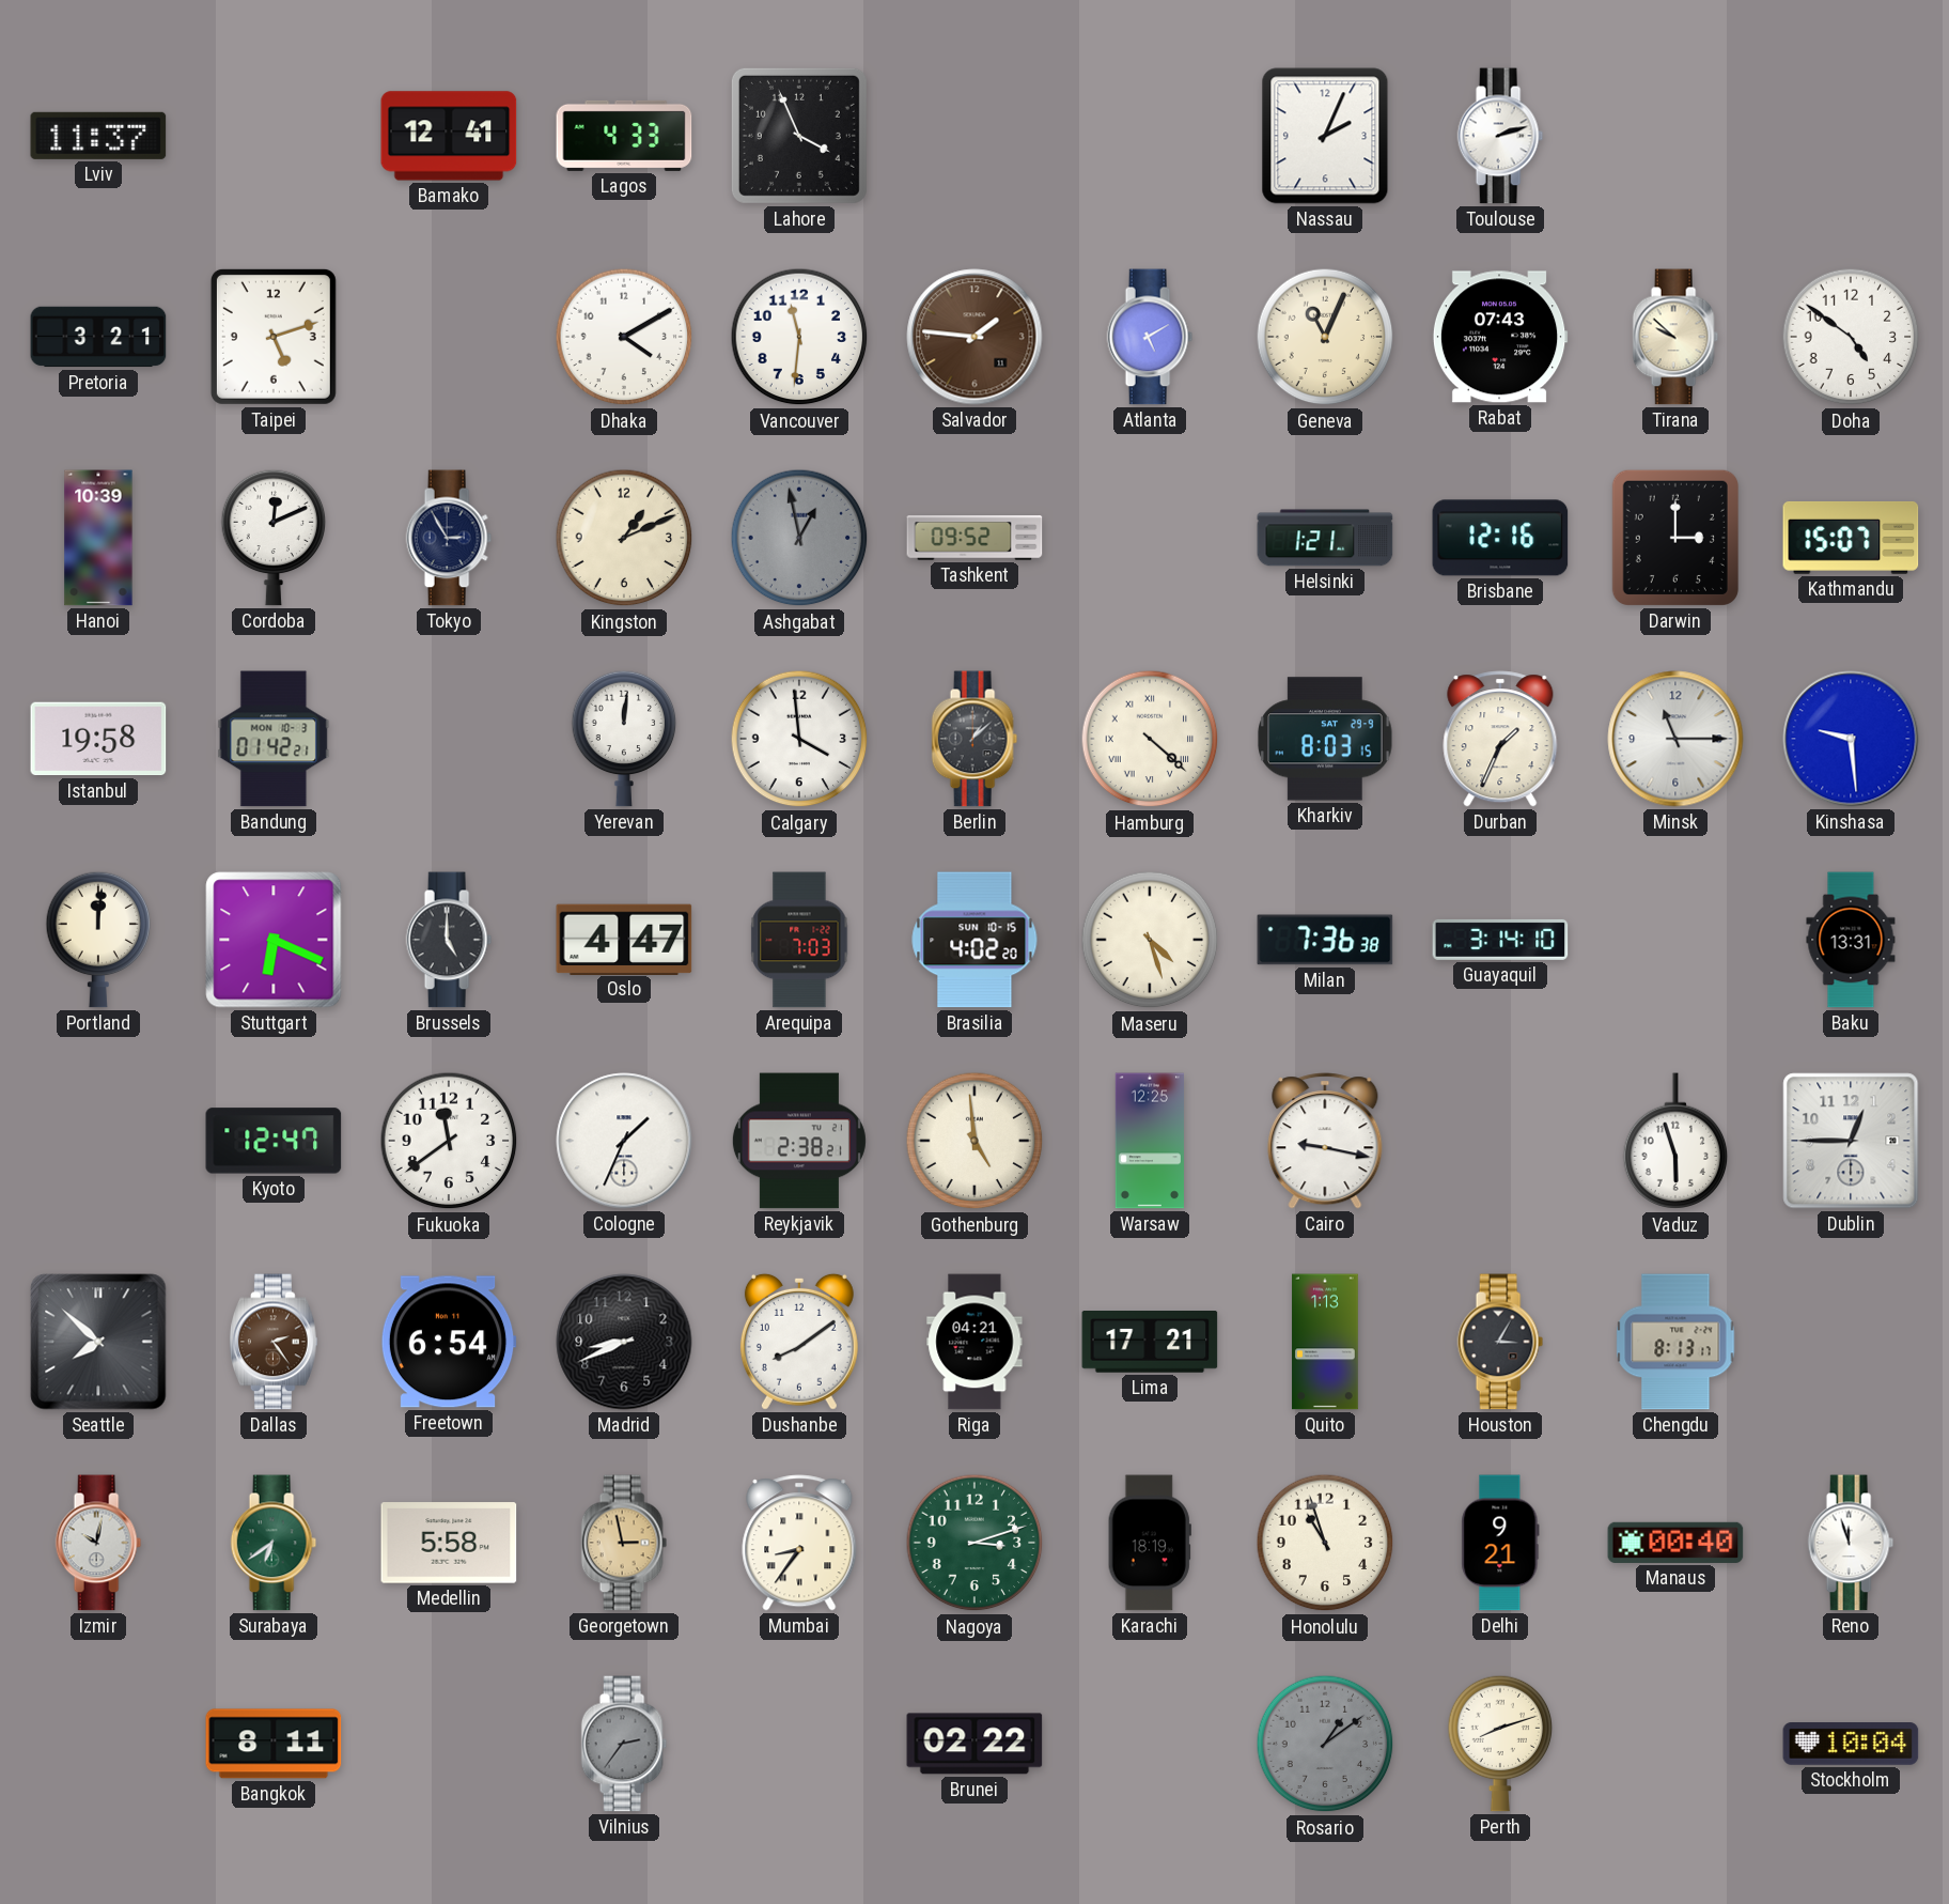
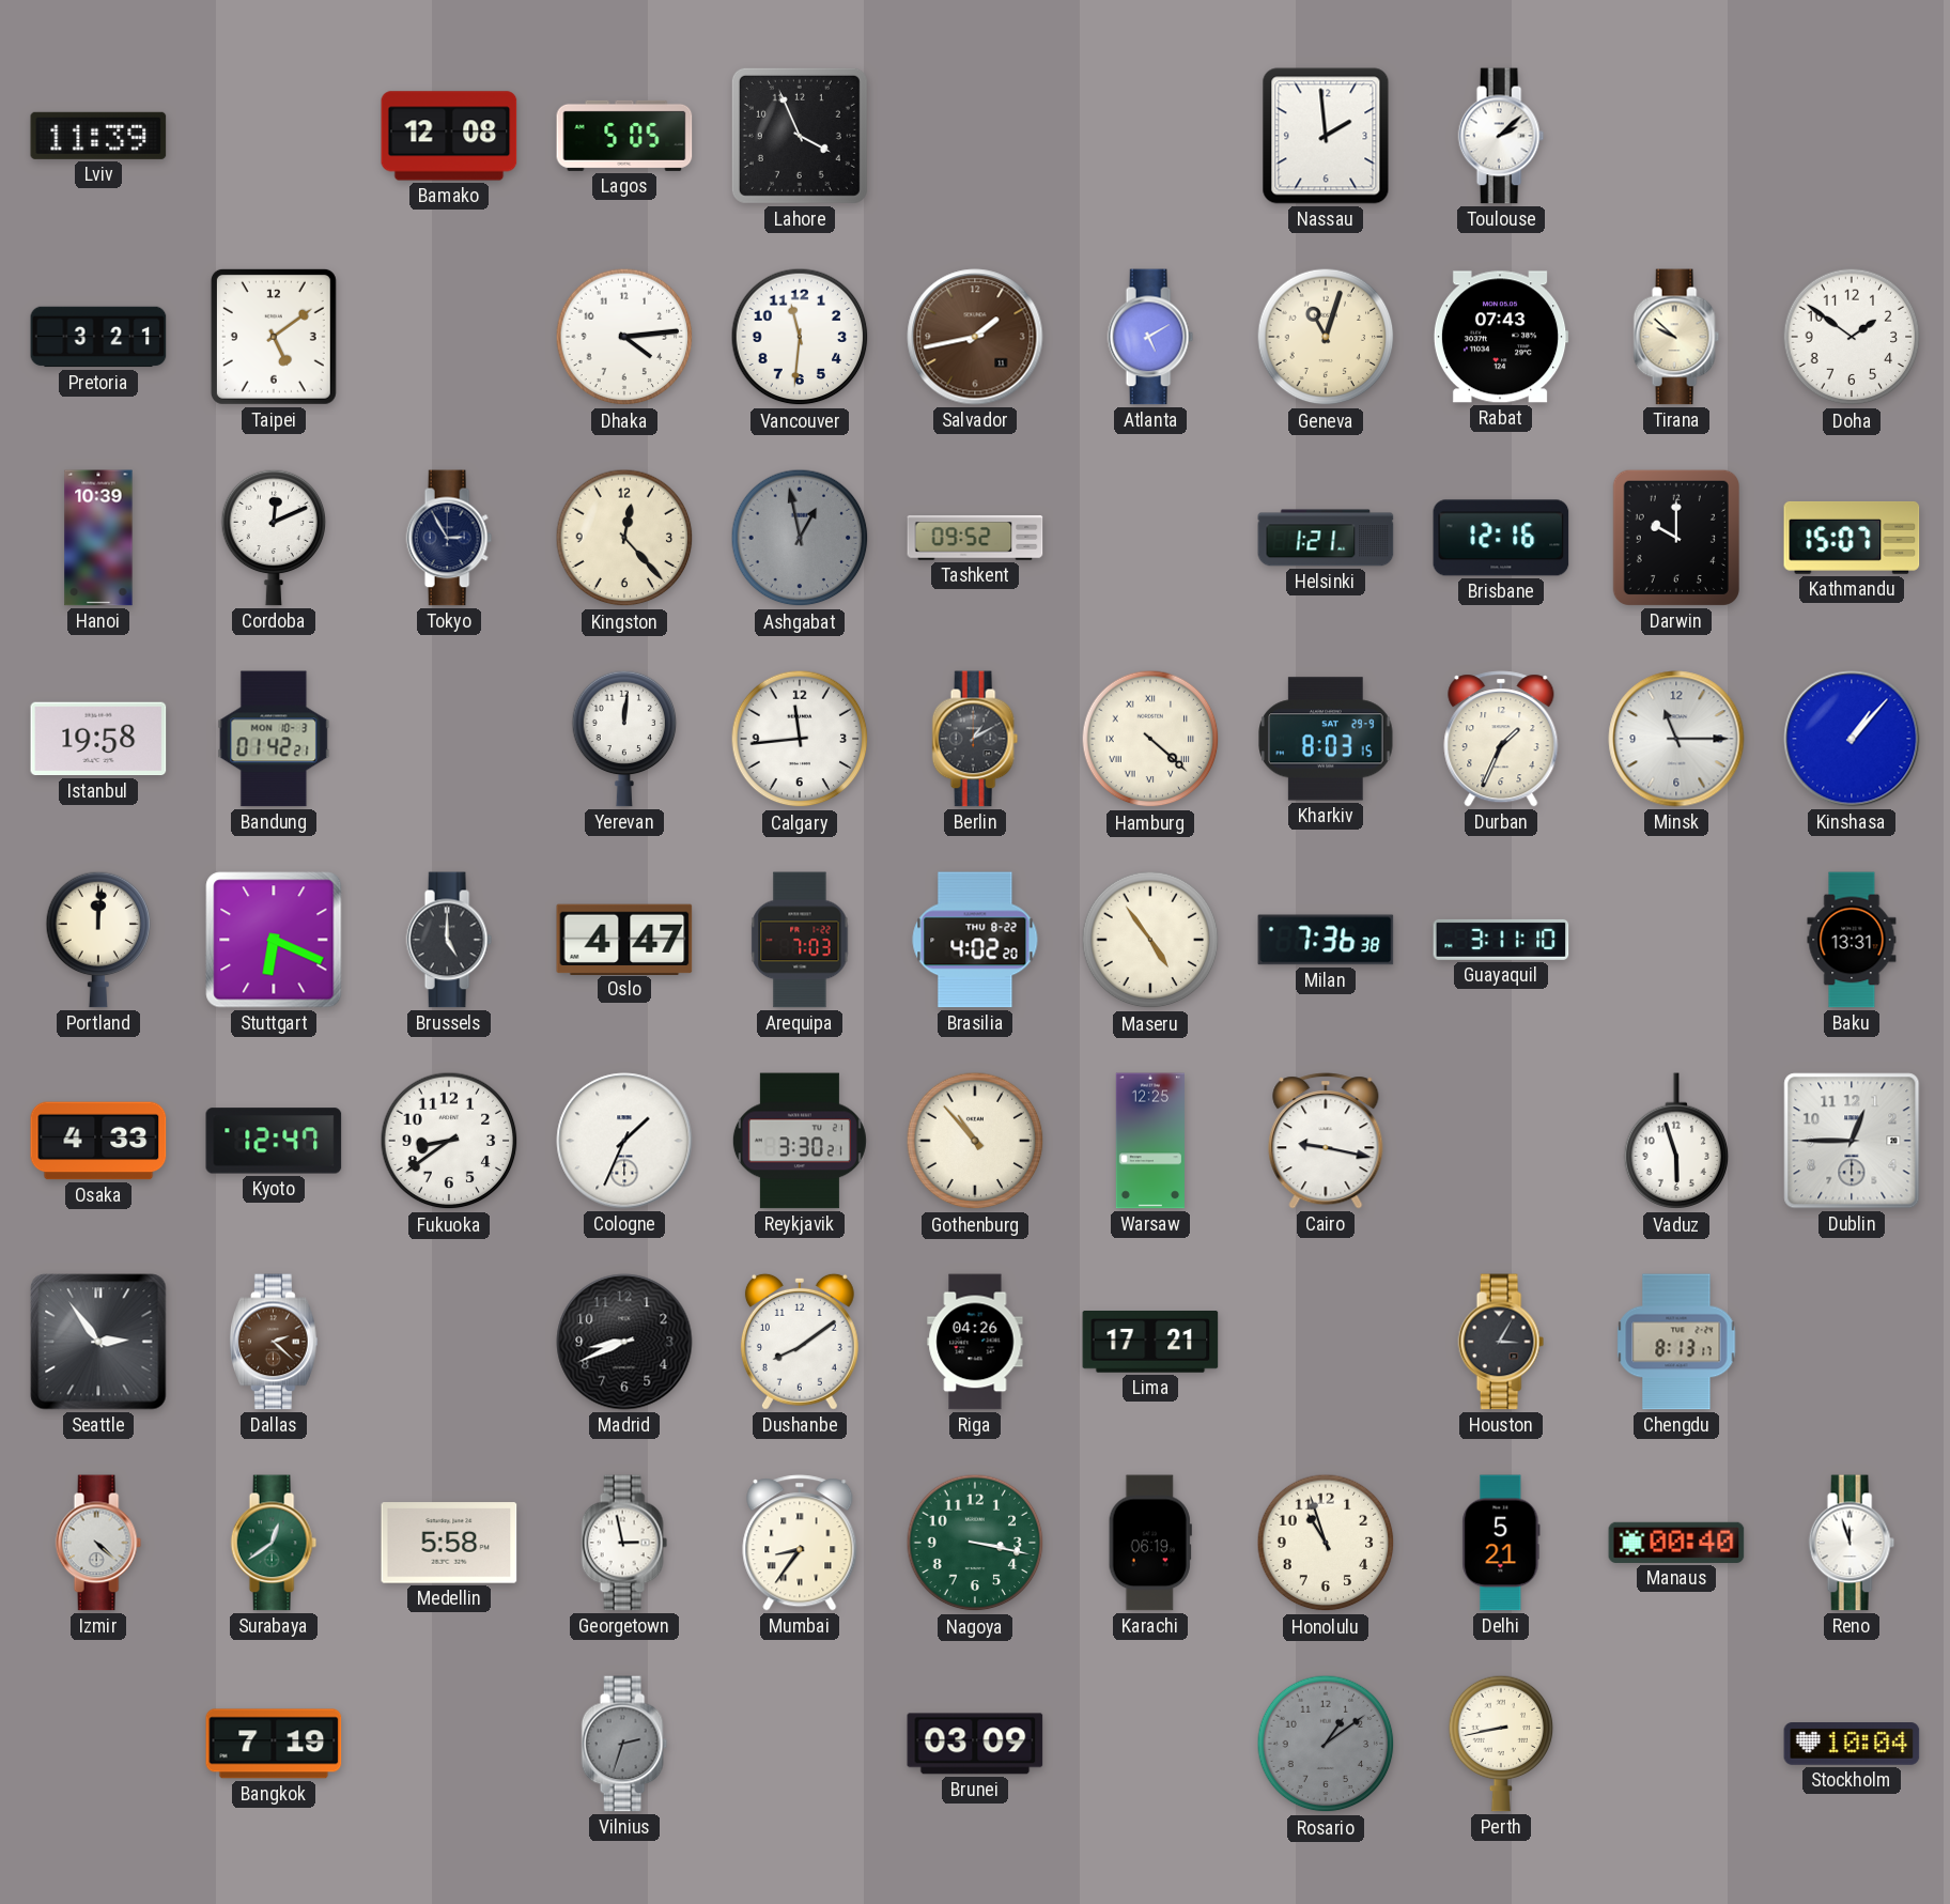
Lviv: 11:37 -> 11:39
Bamako: 12:41 -> 12:08
Lagos: 4:33 -> 5:05
Nassau: 2:04 -> 1:59
Toulouse: 2:12 -> 2:08
Taipei: 5:12 -> 5:09
Dhaka: 4:10 -> 4:14
Salvador: 1:46 -> 1:43
Geneva: 11:04 -> 11:03
Doha: 4:51 -> 1:51
Kingston: 1:11 -> 12:23
Darwin: 3:00 -> 10:00
Calgary: 3:59 -> 11:44
Berlin: 1:08 -> 1:10
Kinshasa: 9:29 -> 1:07
Brasilia date: SUN 10-15 -> THU 8-22
Maseru: 4:27 -> 4:54
Guayaquil: 3:14 -> 3:11
Osaka: none -> 4:33
Fukuoka: 11:39 -> 8:39
Reykjavik: 2:38 -> 3:30
Gothenburg: 4:59 -> 10:53
Seattle: 7:52 -> 2:54
Dallas: 2:24 -> 2:22
Freetown: 6:54 -> none
Riga: 04:21 -> 04:26
Quito: 1:13 -> none
Izmir: 10:02 -> 4:22
Surabaya: 6:39 -> 12:39
Georgetown dial: champagne -> white
Nagoya: 3:12 -> 3:17
Karachi: 18:19 -> 06:19
Delhi: 9:21 -> 5:21
Bangkok: 8:11 -> 7:19
Vilnius: 2:36 -> 2:33
Brunei: 02:22 -> 03:09
Perth: 8:12 -> 8:43
